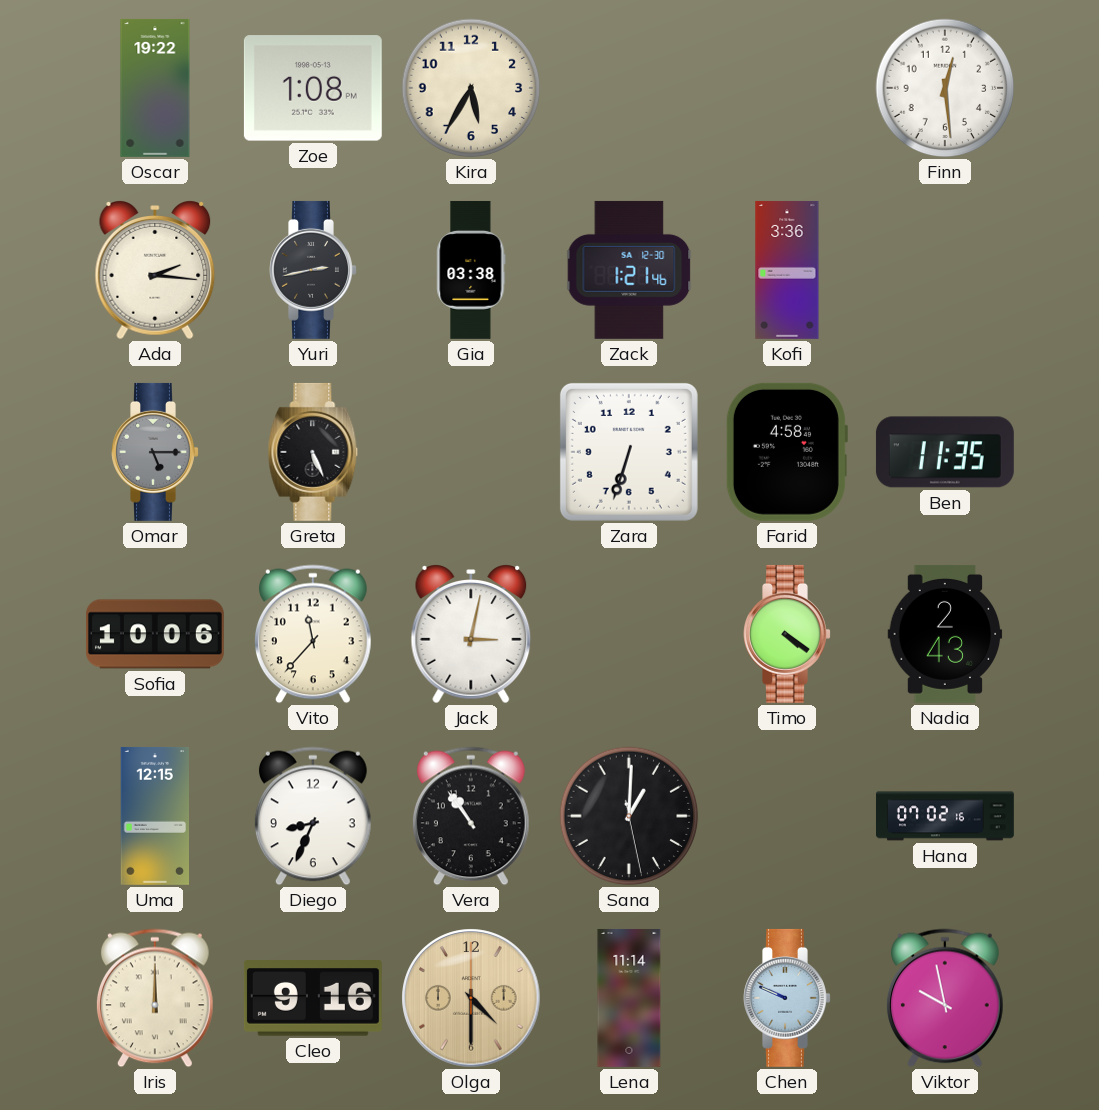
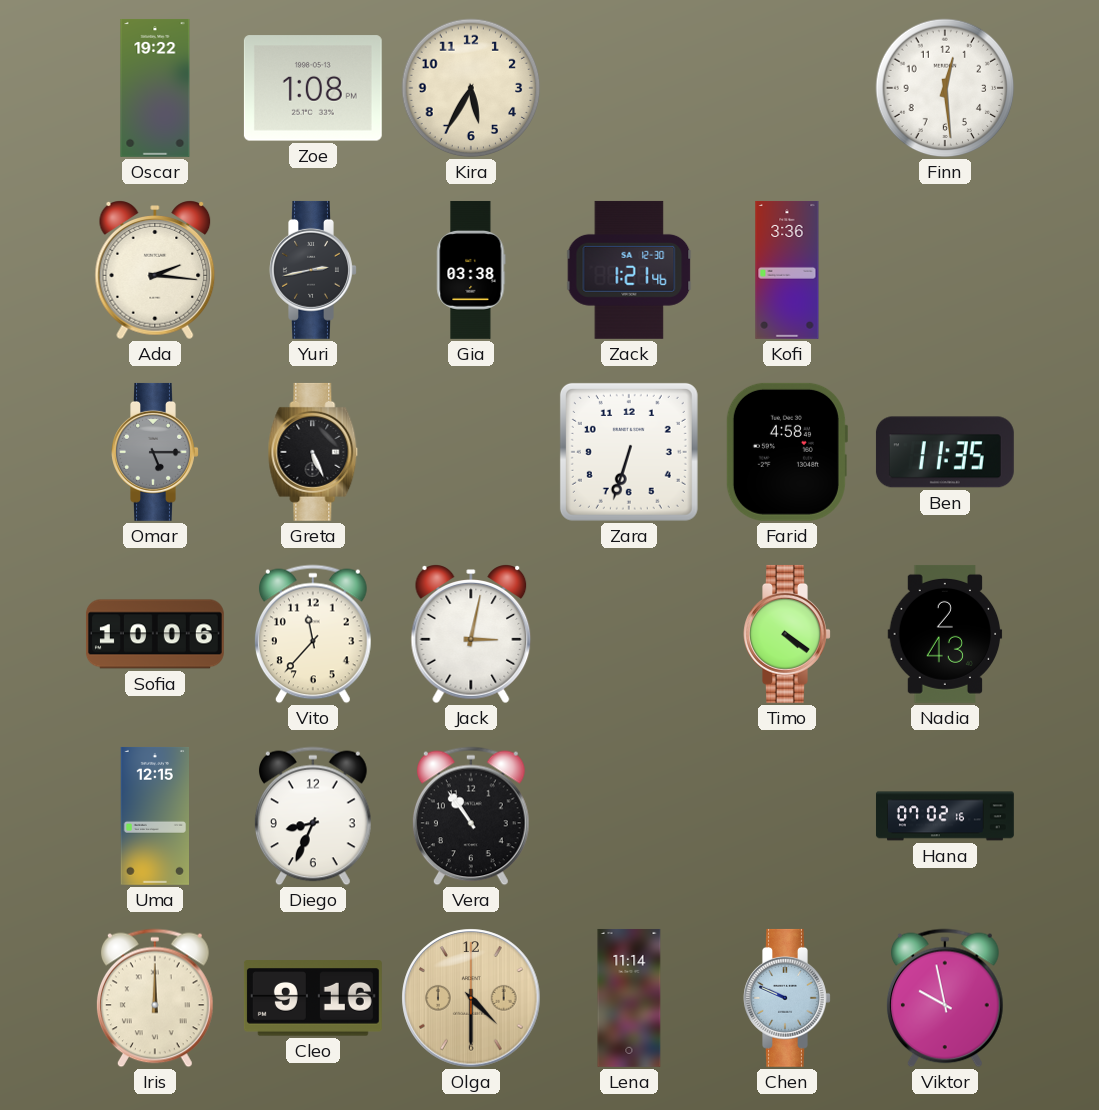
Sana: 1:00 -> none
